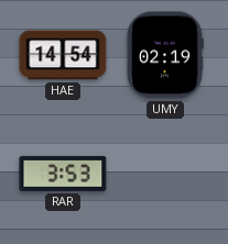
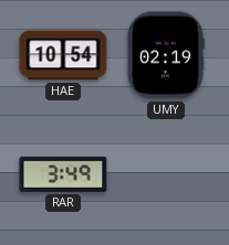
HAE: 14:54 -> 10:54
RAR: 3:53 -> 3:49
